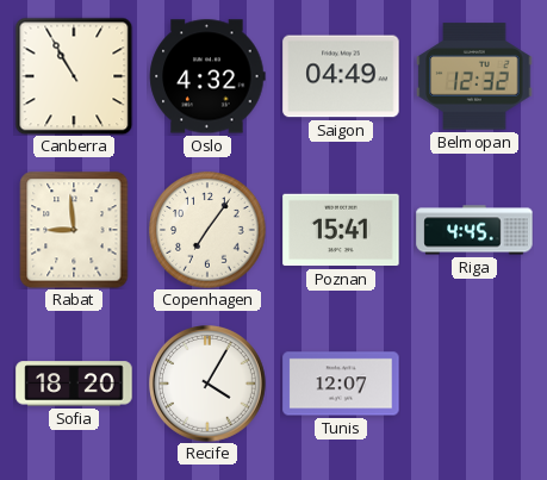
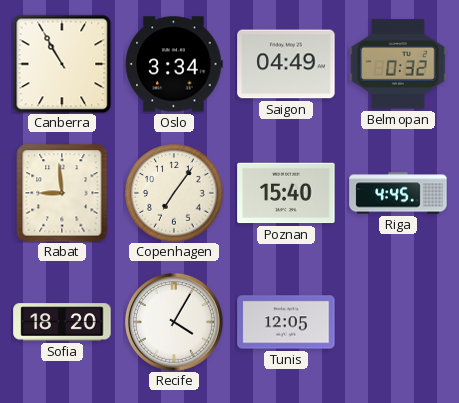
Oslo: 4:32 -> 3:34
Belmopan: 12:32 -> 0:32
Poznan: 15:41 -> 15:40
Tunis: 12:07 -> 12:05
